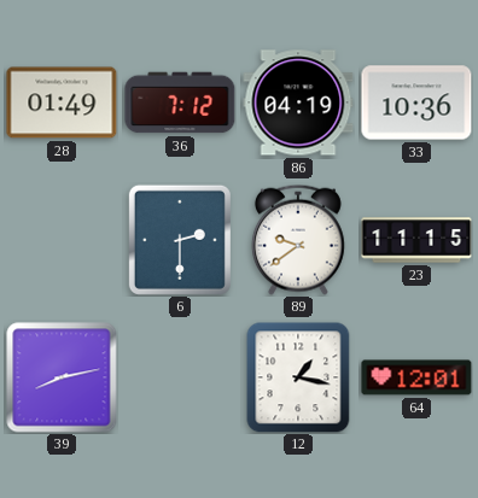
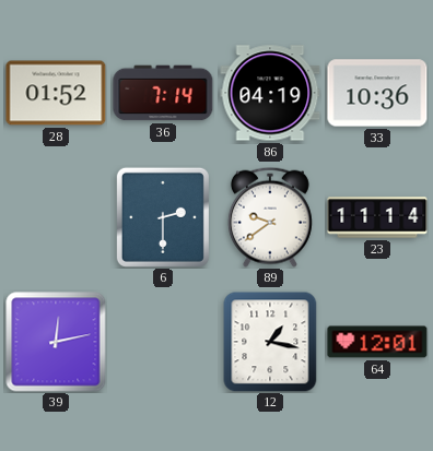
28: 01:49 -> 01:52
36: 7:12 -> 7:14
23: 11:15 -> 11:14
39: 8:13 -> 12:13
